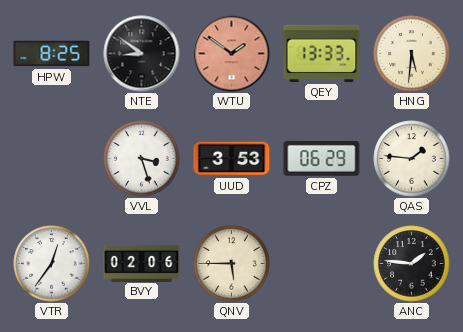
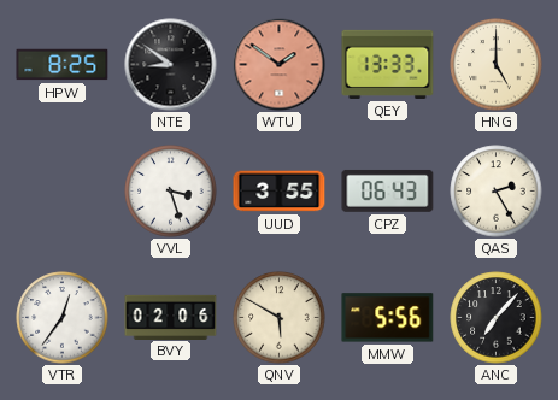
HNG: 5:31 -> 5:00
UUD: 3:53 -> 3:55
CPZ: 06:29 -> 06:43
QAS: 1:46 -> 2:25
QNV: 5:45 -> 5:50
MMW: none -> 5:56
ANC: 1:46 -> 7:07
